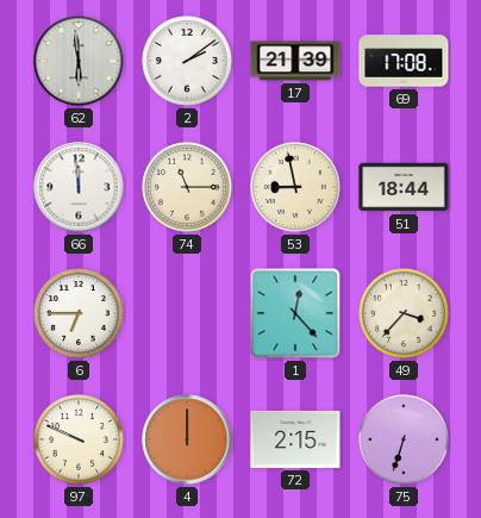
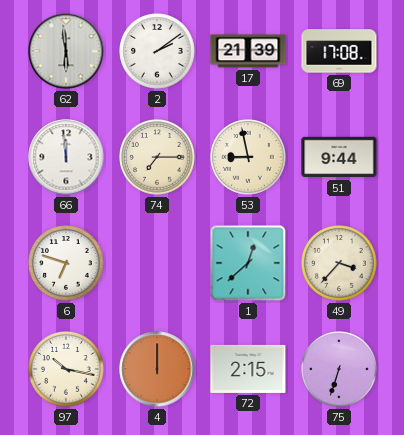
74: 11:15 -> 7:15
51: 18:44 -> 9:44
6: 6:45 -> 6:48
1: 12:23 -> 12:38
97: 9:49 -> 10:17
